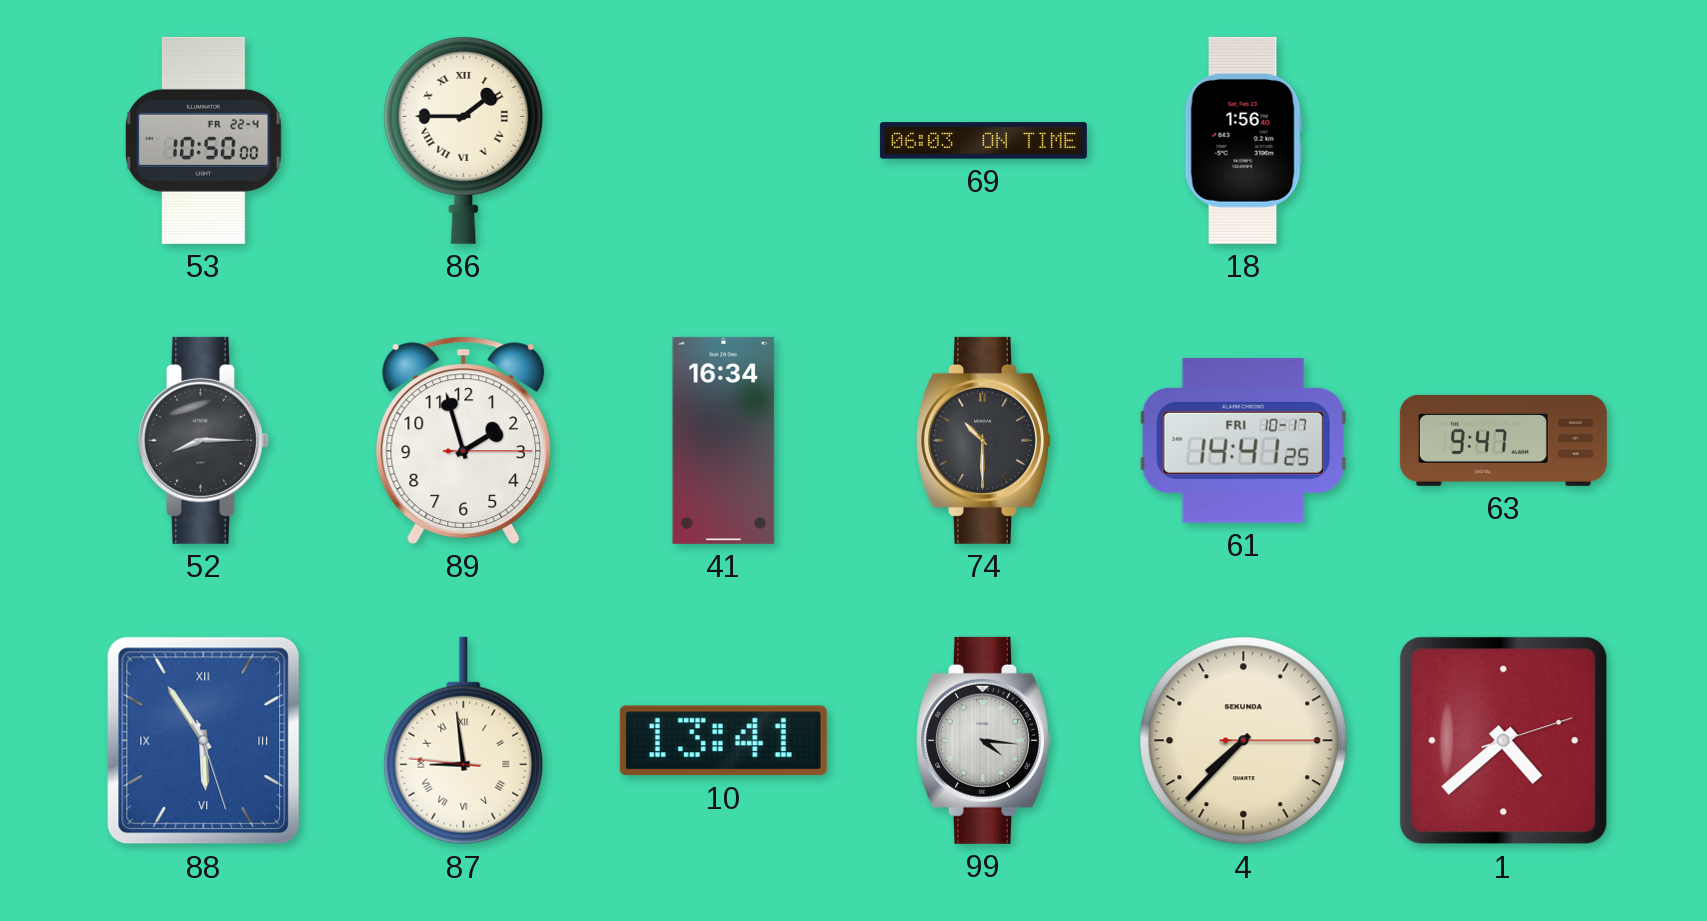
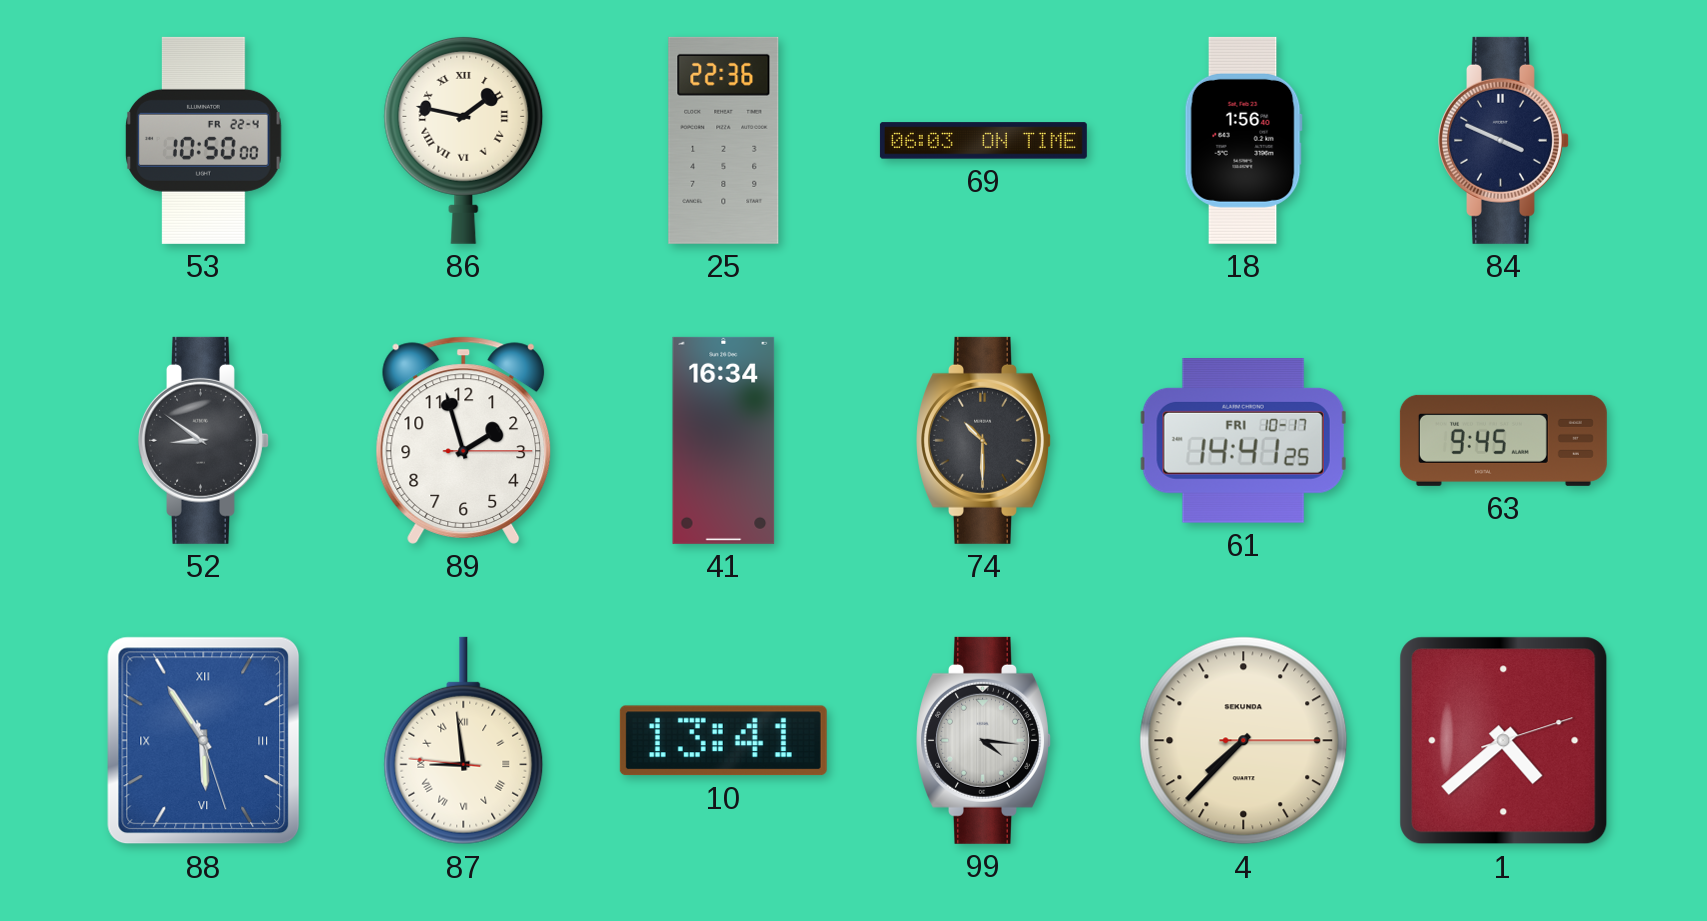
86: 1:45 -> 1:47
25: none -> 22:36
84: none -> 3:49
52: 8:15 -> 8:51
63: 9:47 -> 9:45
